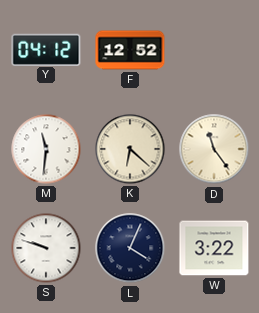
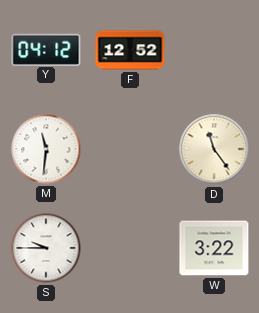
K: 6:22 -> none
S: 9:48 -> 9:45
L: 4:04 -> none
